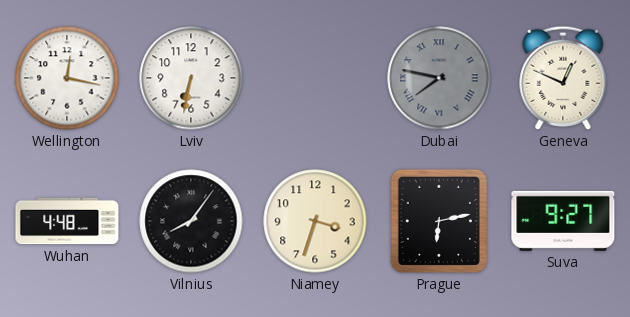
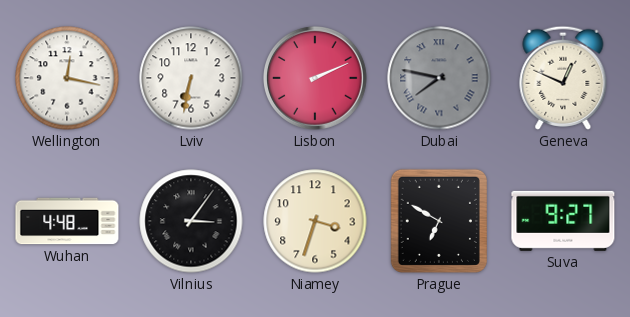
Lisbon: none -> 2:11
Vilnius: 8:06 -> 3:06
Prague: 6:13 -> 6:50
